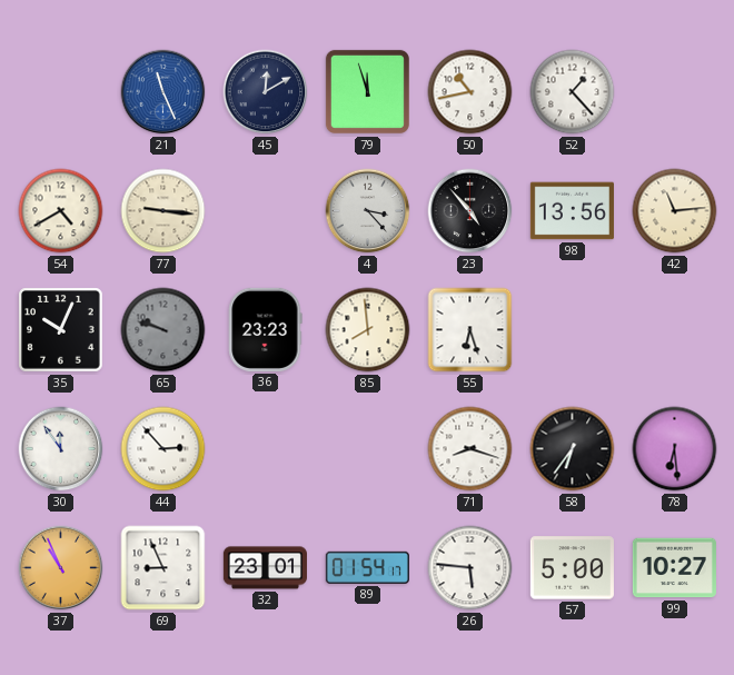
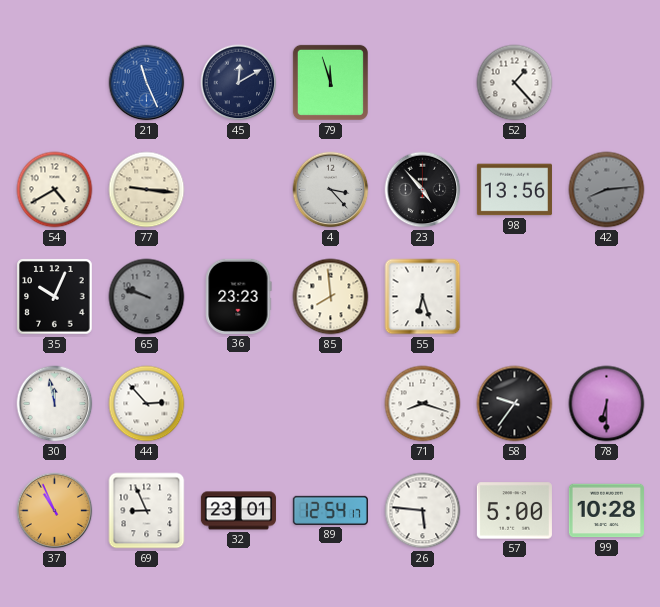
50: 10:43 -> none
42: 11:14 -> 8:14
42 dial: cream -> grey
30: 11:54 -> 11:58
58: 6:36 -> 9:36
78: 6:29 -> 6:30
89: 01:54 -> 12:54
99: 10:27 -> 10:28
